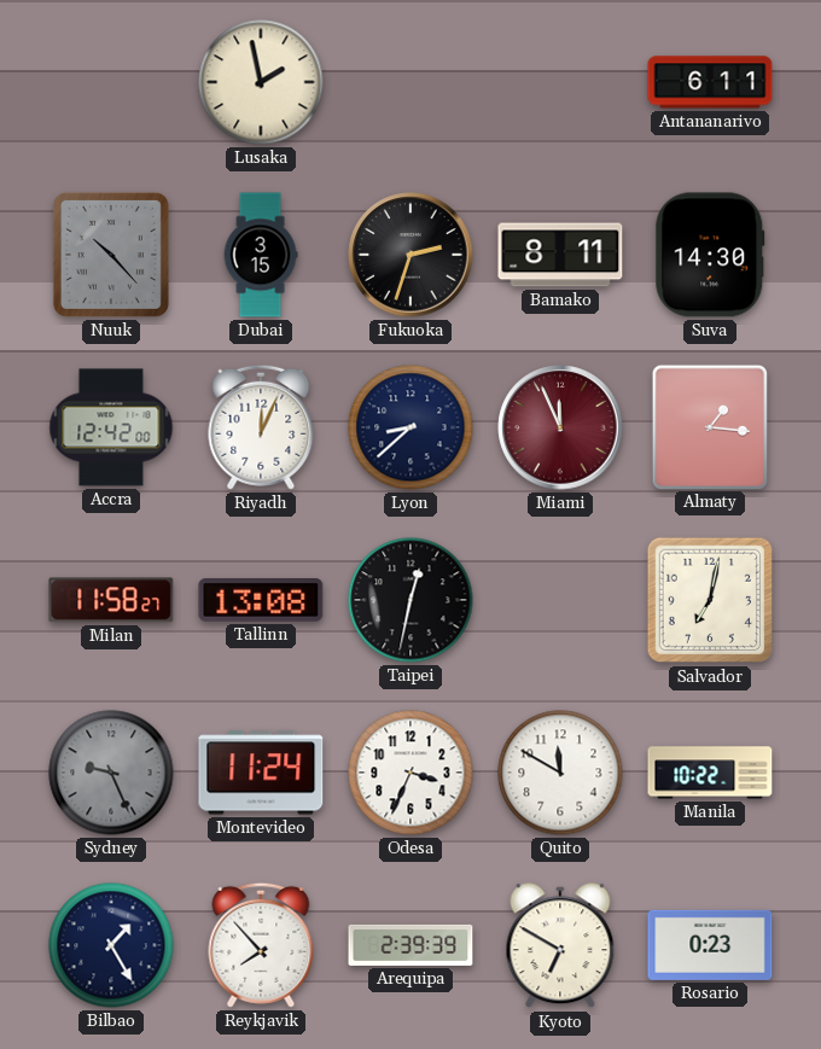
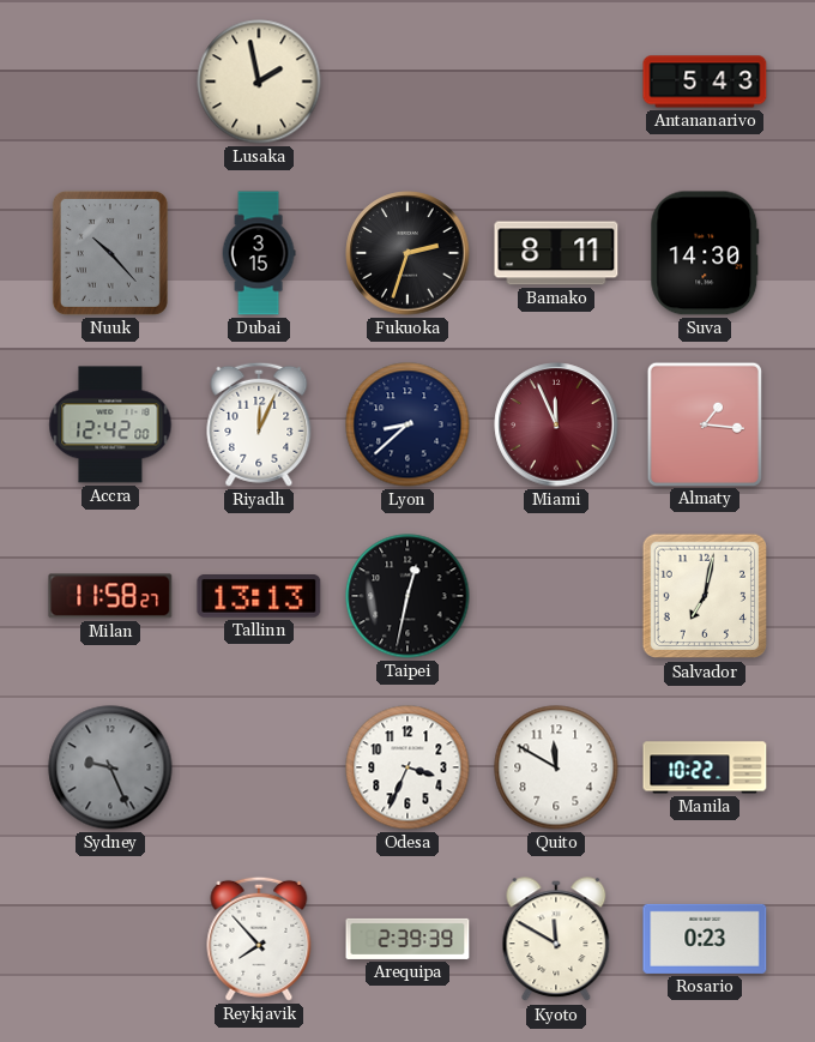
Antananarivo: 6:11 -> 5:43
Tallinn: 13:08 -> 13:13
Montevideo: 11:24 -> none
Bilbao: 1:25 -> none
Kyoto: 6:50 -> 11:50
